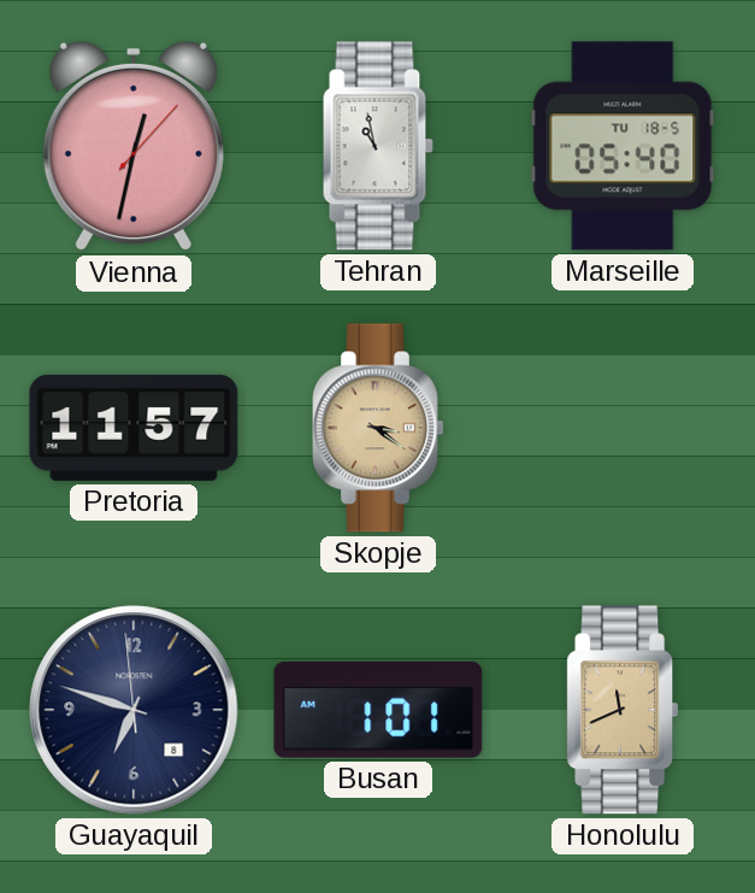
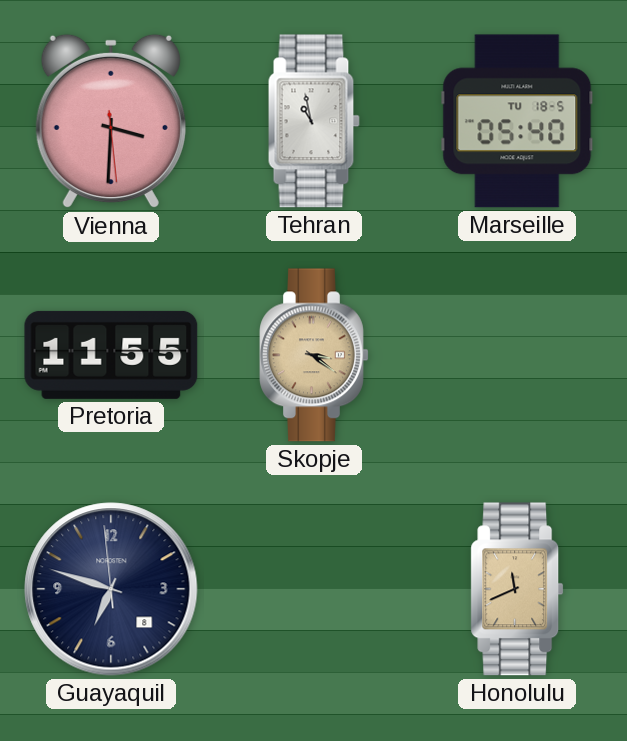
Vienna: 12:32 -> 3:30
Pretoria: 11:57 -> 11:55
Busan: 1:01 -> none
